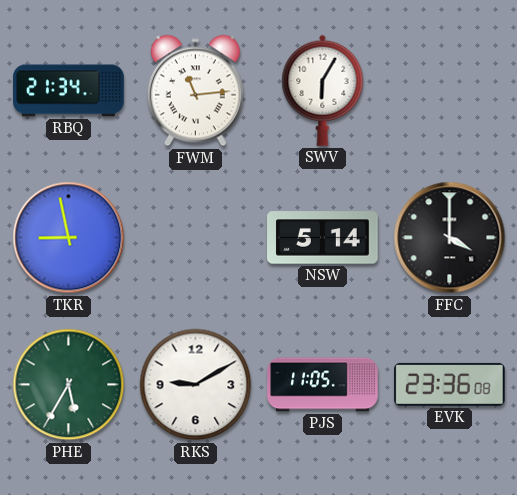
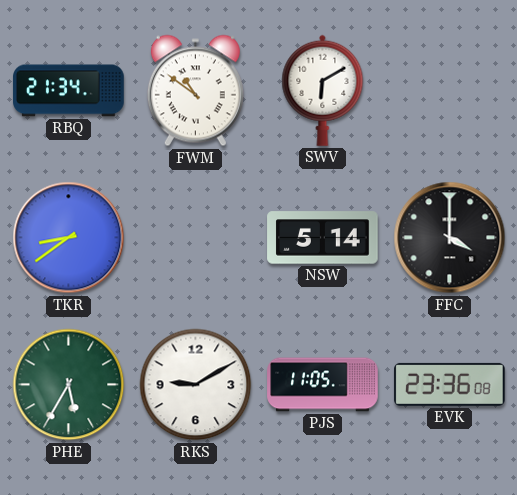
FWM: 11:14 -> 10:51
SWV: 6:05 -> 6:10
TKR: 8:58 -> 8:39
